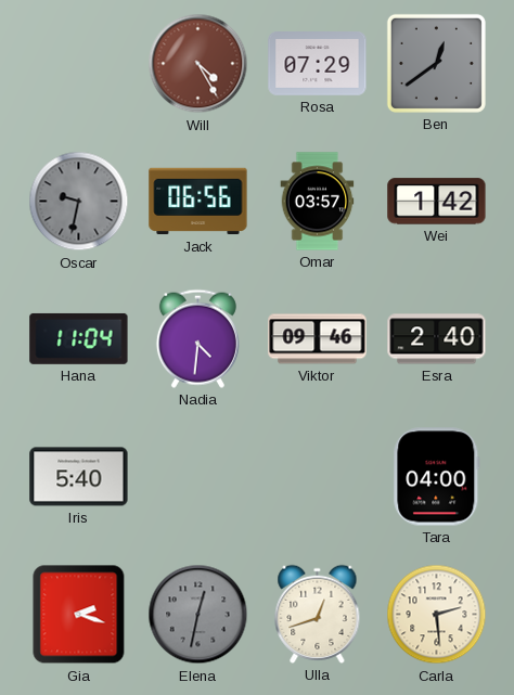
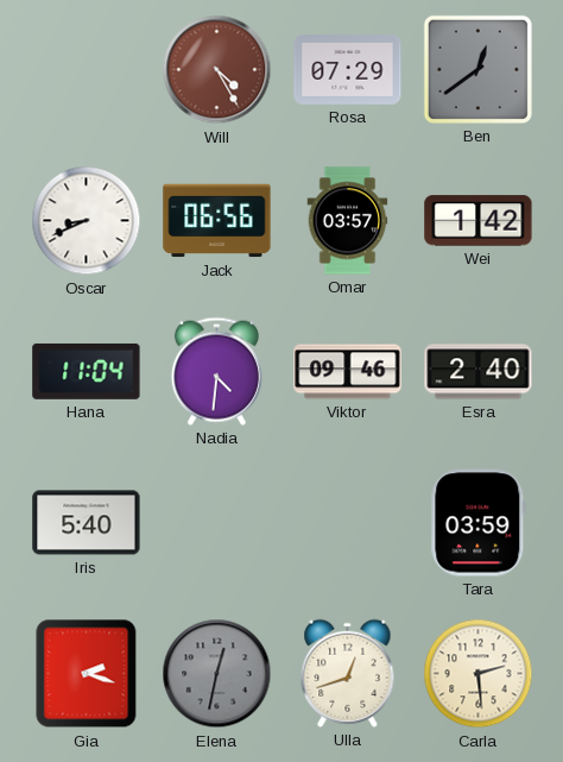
Oscar: 9:32 -> 8:41
Oscar dial: grey -> white
Tara: 04:00 -> 03:59
